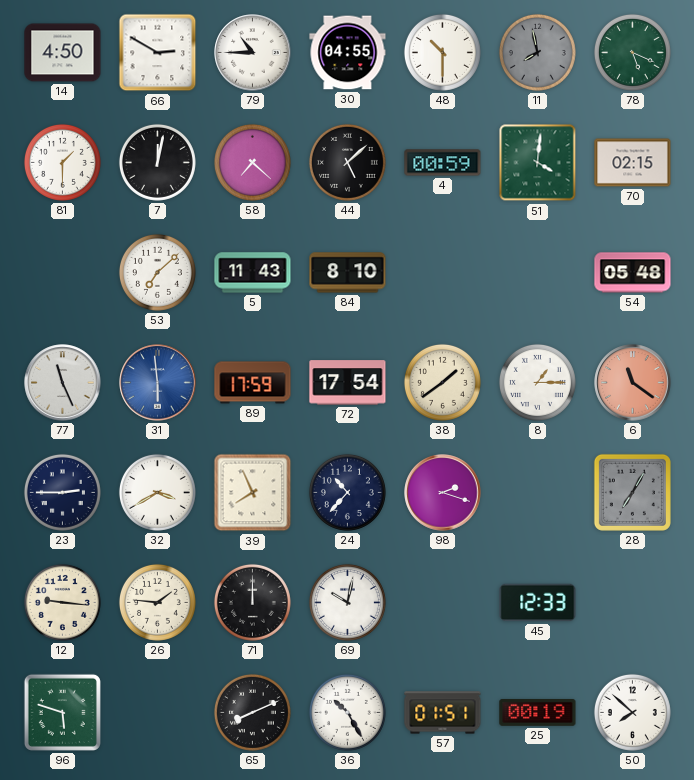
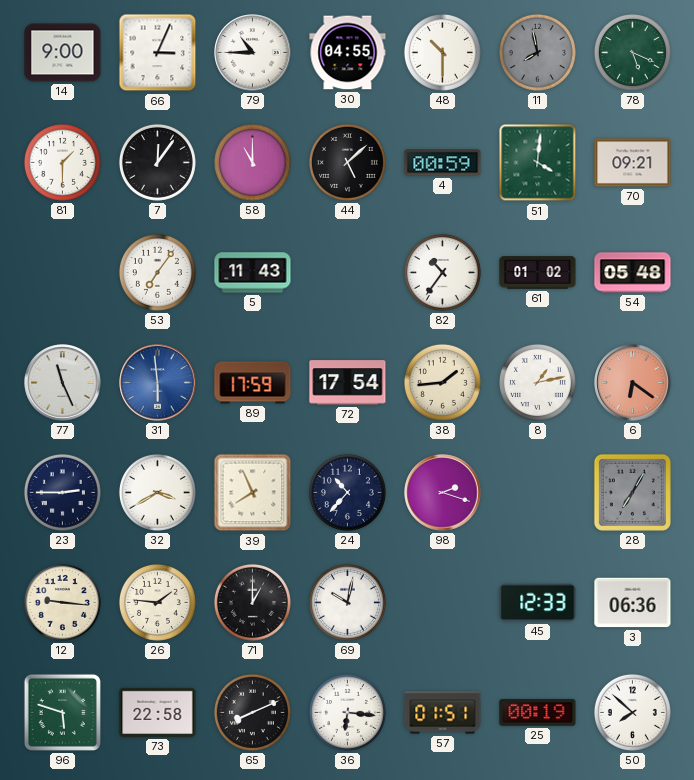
14: 4:50 -> 9:00
66: 2:50 -> 3:04
7: 12:02 -> 12:06
58: 7:22 -> 11:00
70: 02:15 -> 09:21
53: 7:08 -> 7:06
84: 8:10 -> none
82: none -> 10:36
61: none -> 01:02
38: 1:39 -> 1:44
8: 1:15 -> 1:13
6: 11:21 -> 6:21
71: 12:00 -> 1:00
3: none -> 06:36
73: none -> 22:58
36: 10:25 -> 6:16
